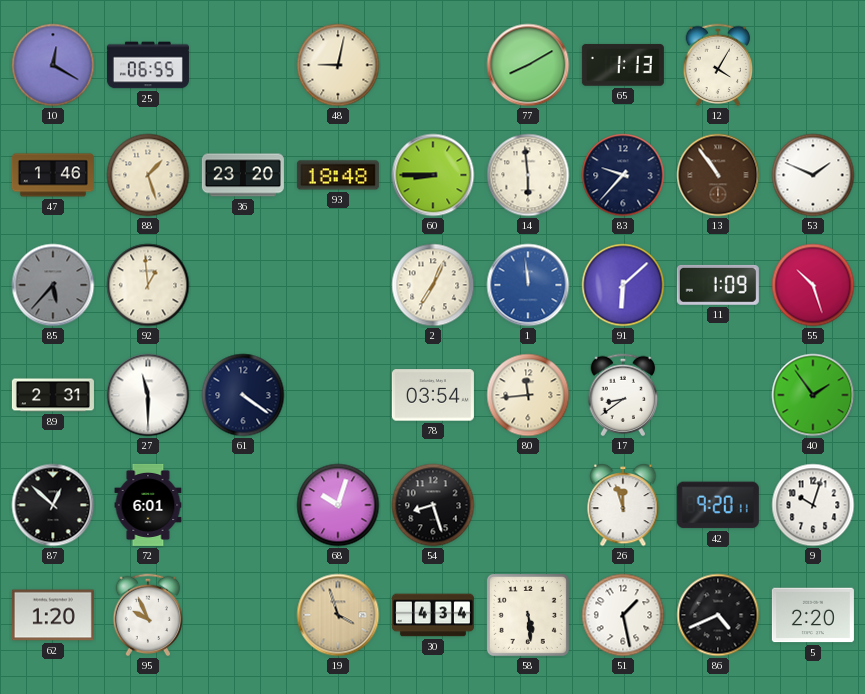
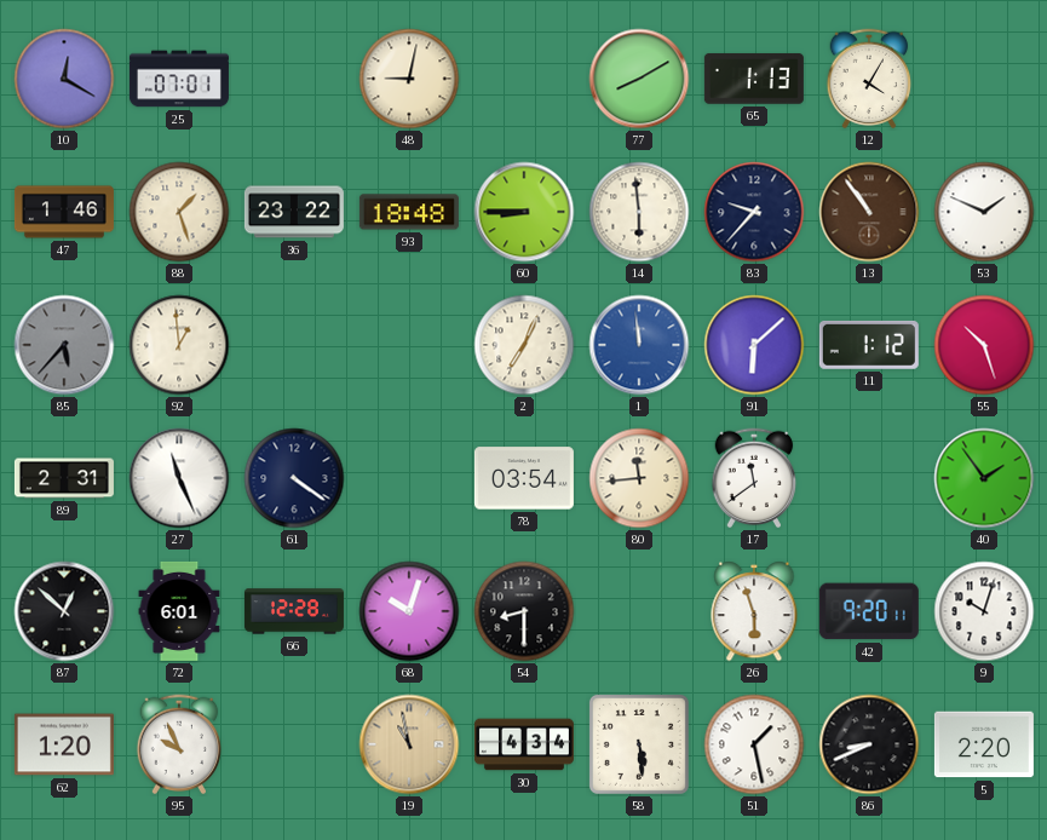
25: 06:55 -> 07:01
36: 23:20 -> 23:22
11: 1:09 -> 1:12
27: 11:30 -> 11:26
17: 8:39 -> 11:39
66: none -> 12:28
54: 8:27 -> 8:30
26: 11:57 -> 5:57
19: 3:57 -> 10:58
86: 4:41 -> 8:41
